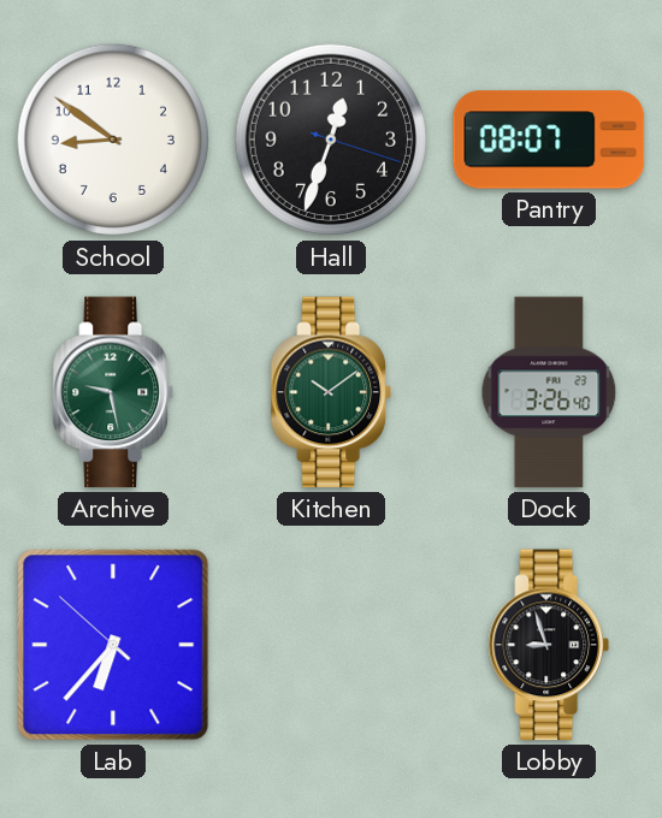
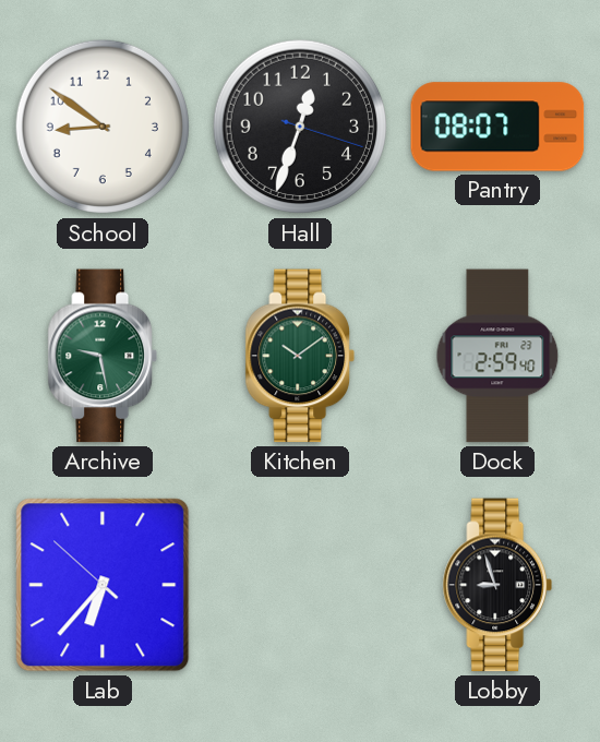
Dock: 3:26 -> 2:59
